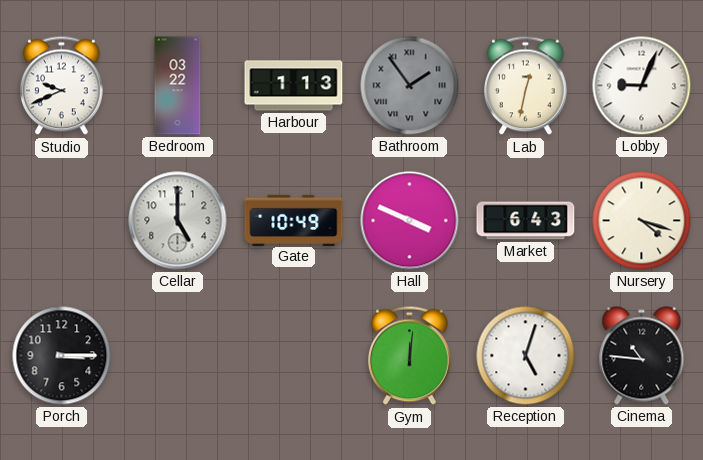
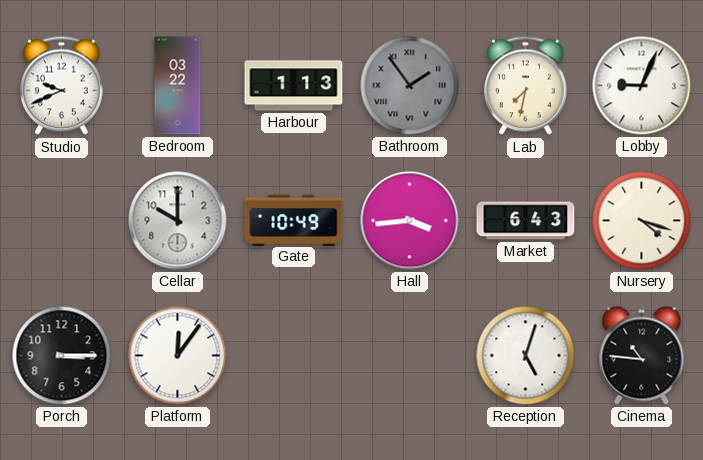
Lab: 12:32 -> 7:32
Cellar: 5:00 -> 10:00
Hall: 3:49 -> 3:44
Platform: none -> 12:06
Gym: 12:01 -> none
